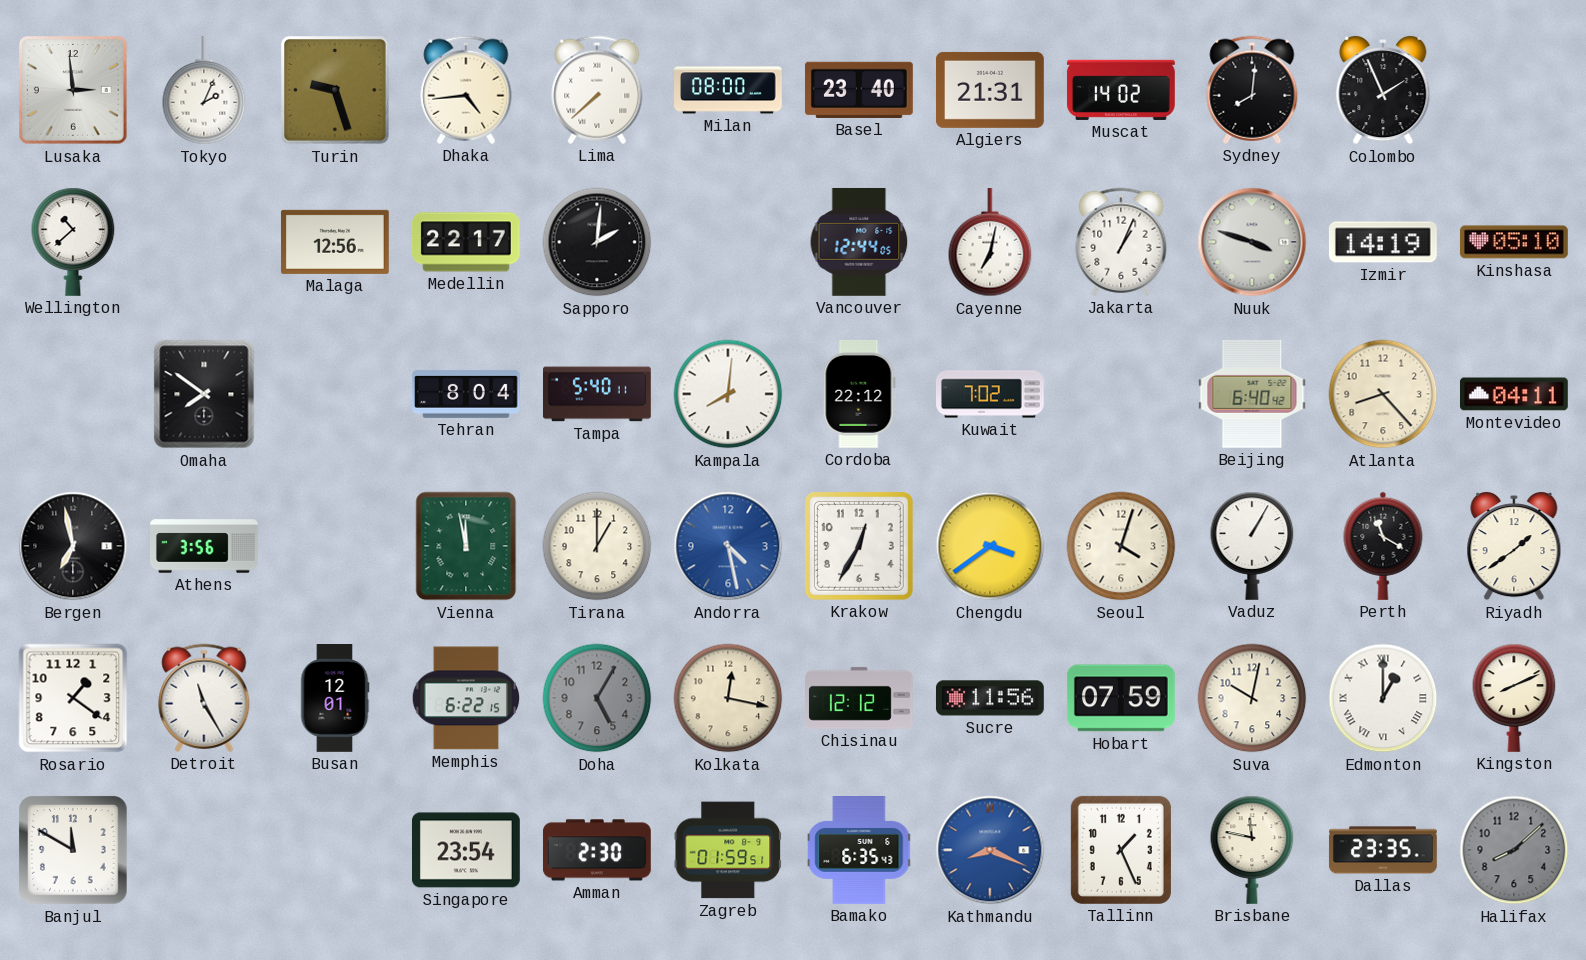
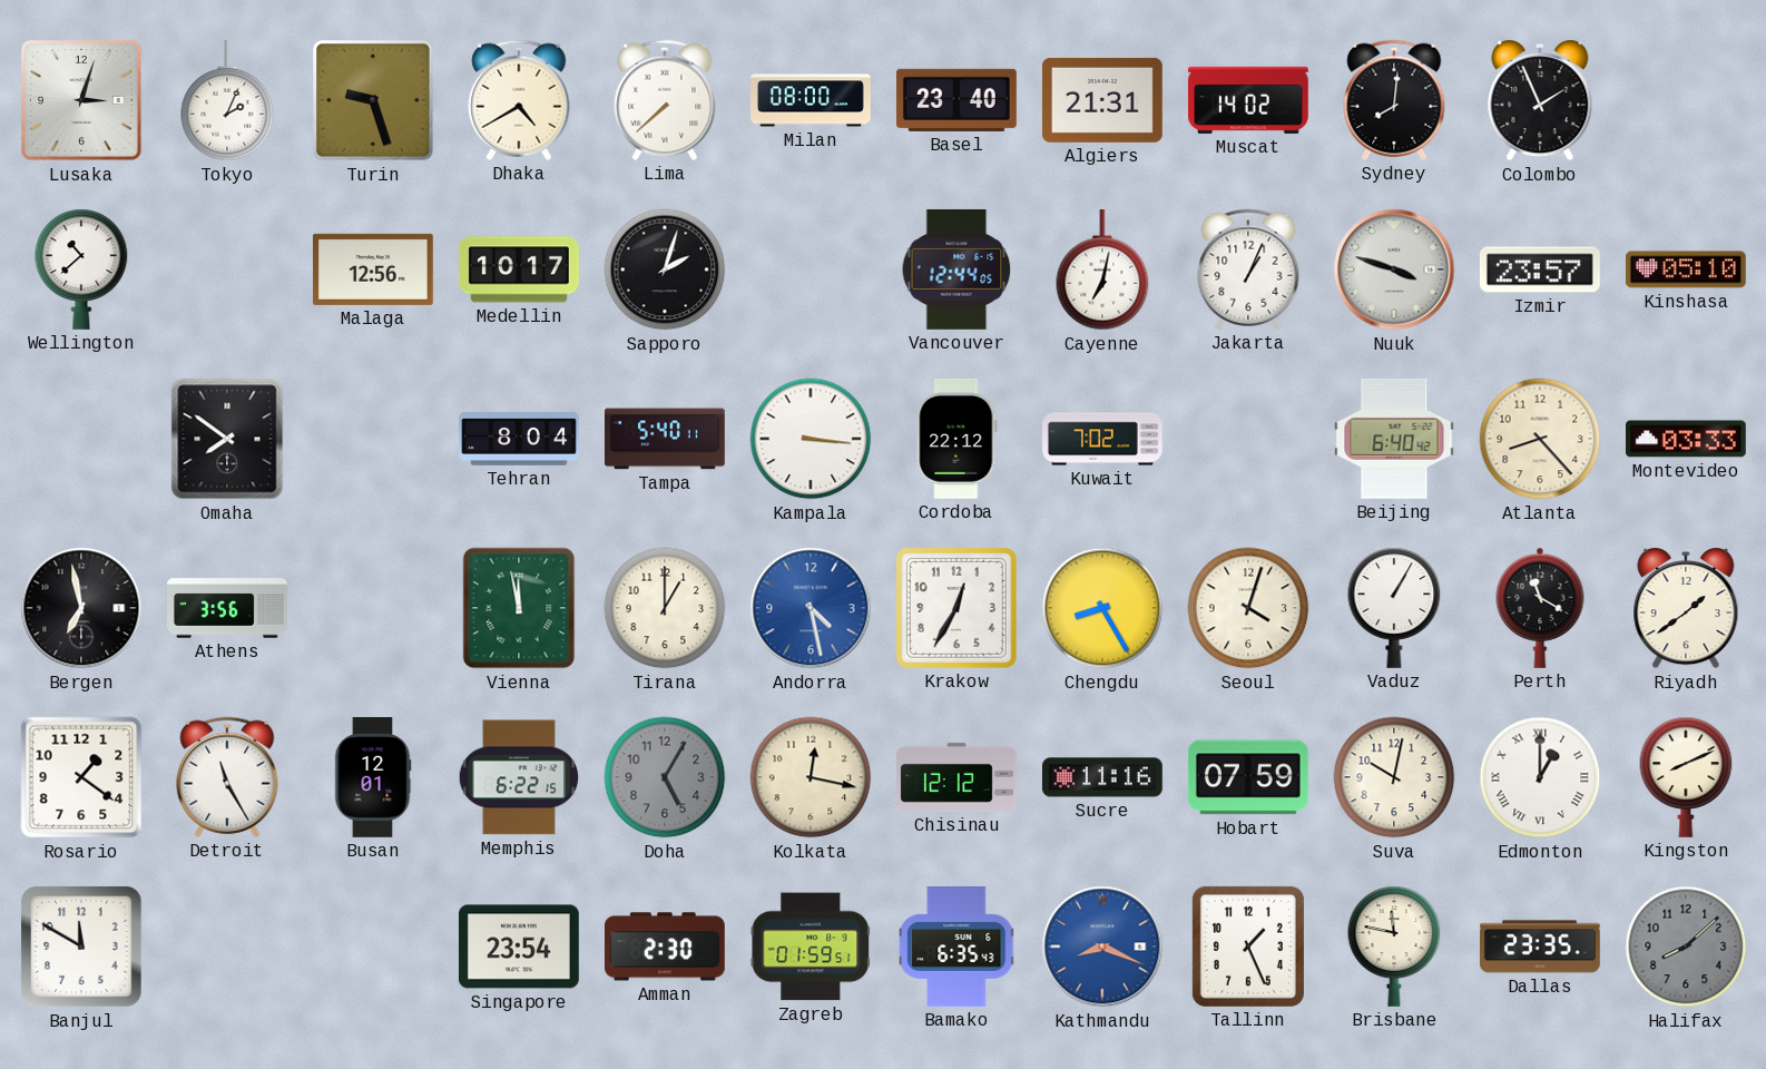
Lusaka: 2:59 -> 3:03
Dhaka: 4:44 -> 4:40
Medellin: 22:17 -> 10:17
Sapporo: 2:01 -> 2:03
Izmir: 14:19 -> 23:57
Kampala: 8:01 -> 3:16
Montevideo: 04:11 -> 03:33
Chengdu: 3:39 -> 8:25
Sucre: 11:56 -> 11:16
